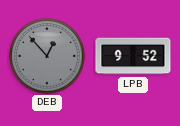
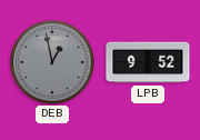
DEB: 12:53 -> 12:58
